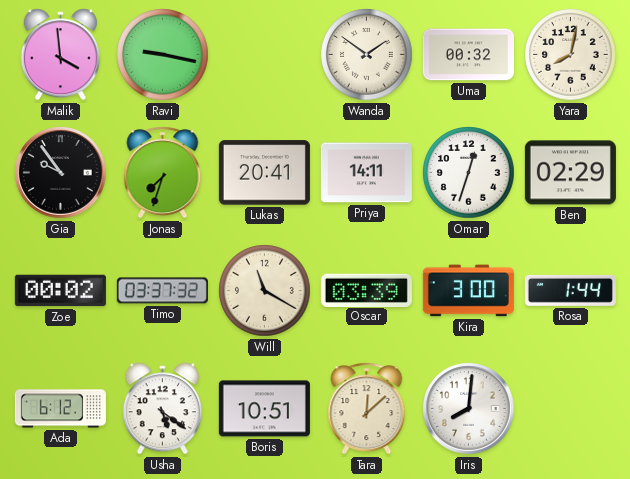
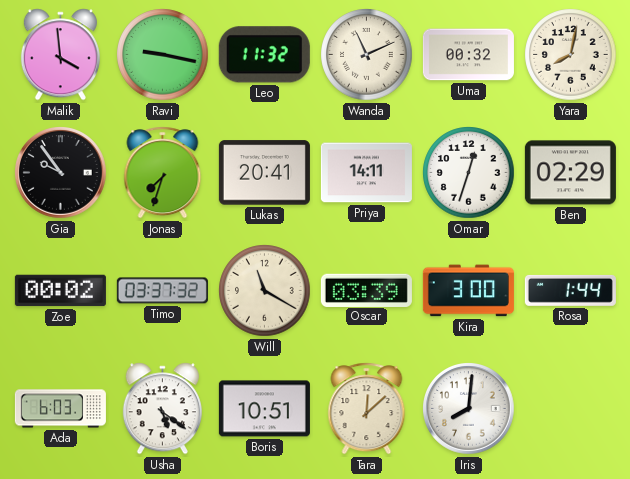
Leo: none -> 11:32
Wanda: 1:51 -> 11:11
Ada: 6:12 -> 6:03
